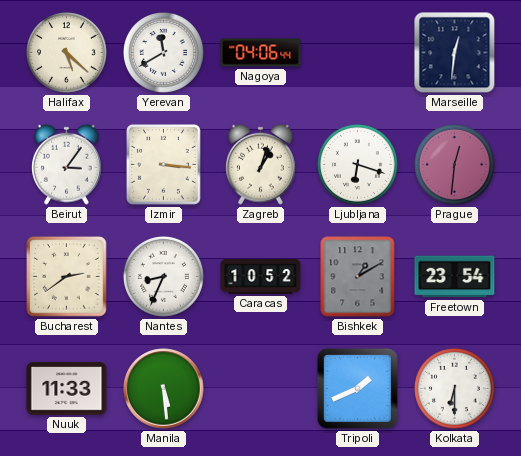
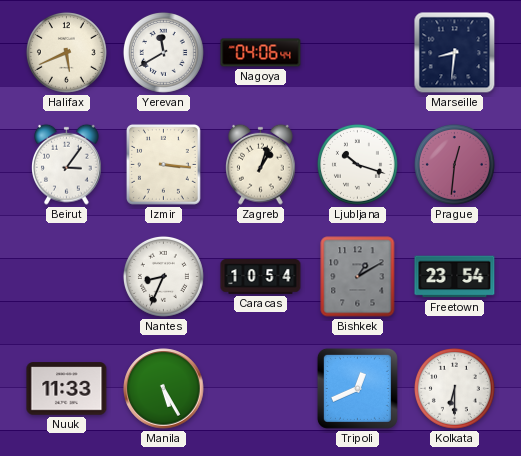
Halifax: 5:22 -> 5:41
Marseille: 12:31 -> 8:31
Ljubljana: 6:18 -> 10:18
Bucharest: 2:39 -> none
Caracas: 10:52 -> 10:54
Manila: 5:29 -> 5:25
Tripoli: 1:41 -> 12:41
